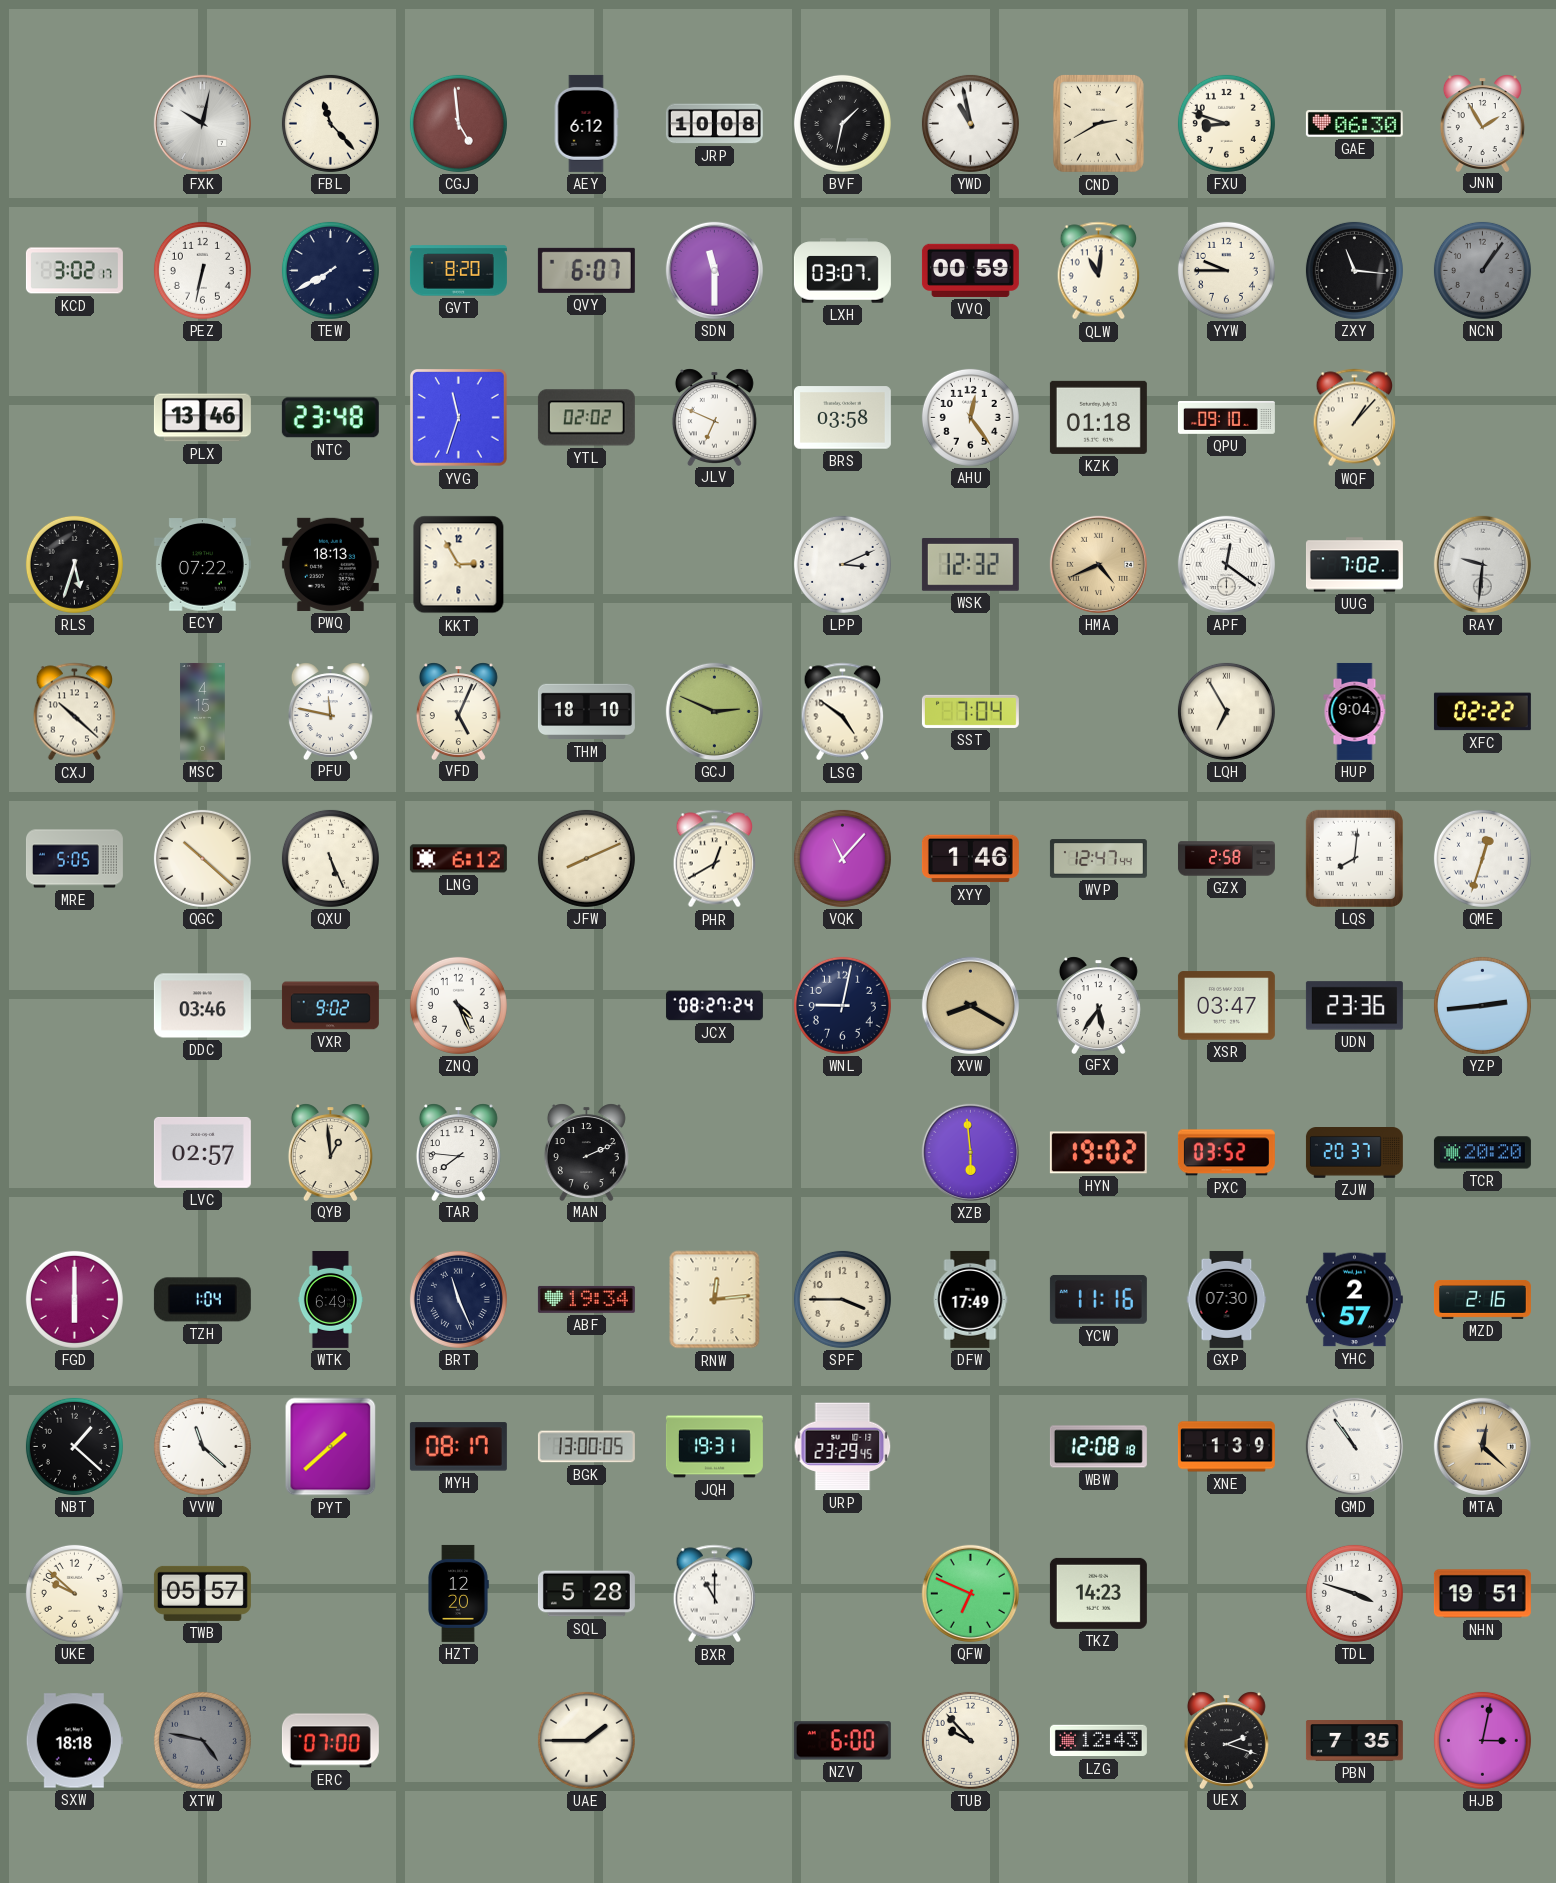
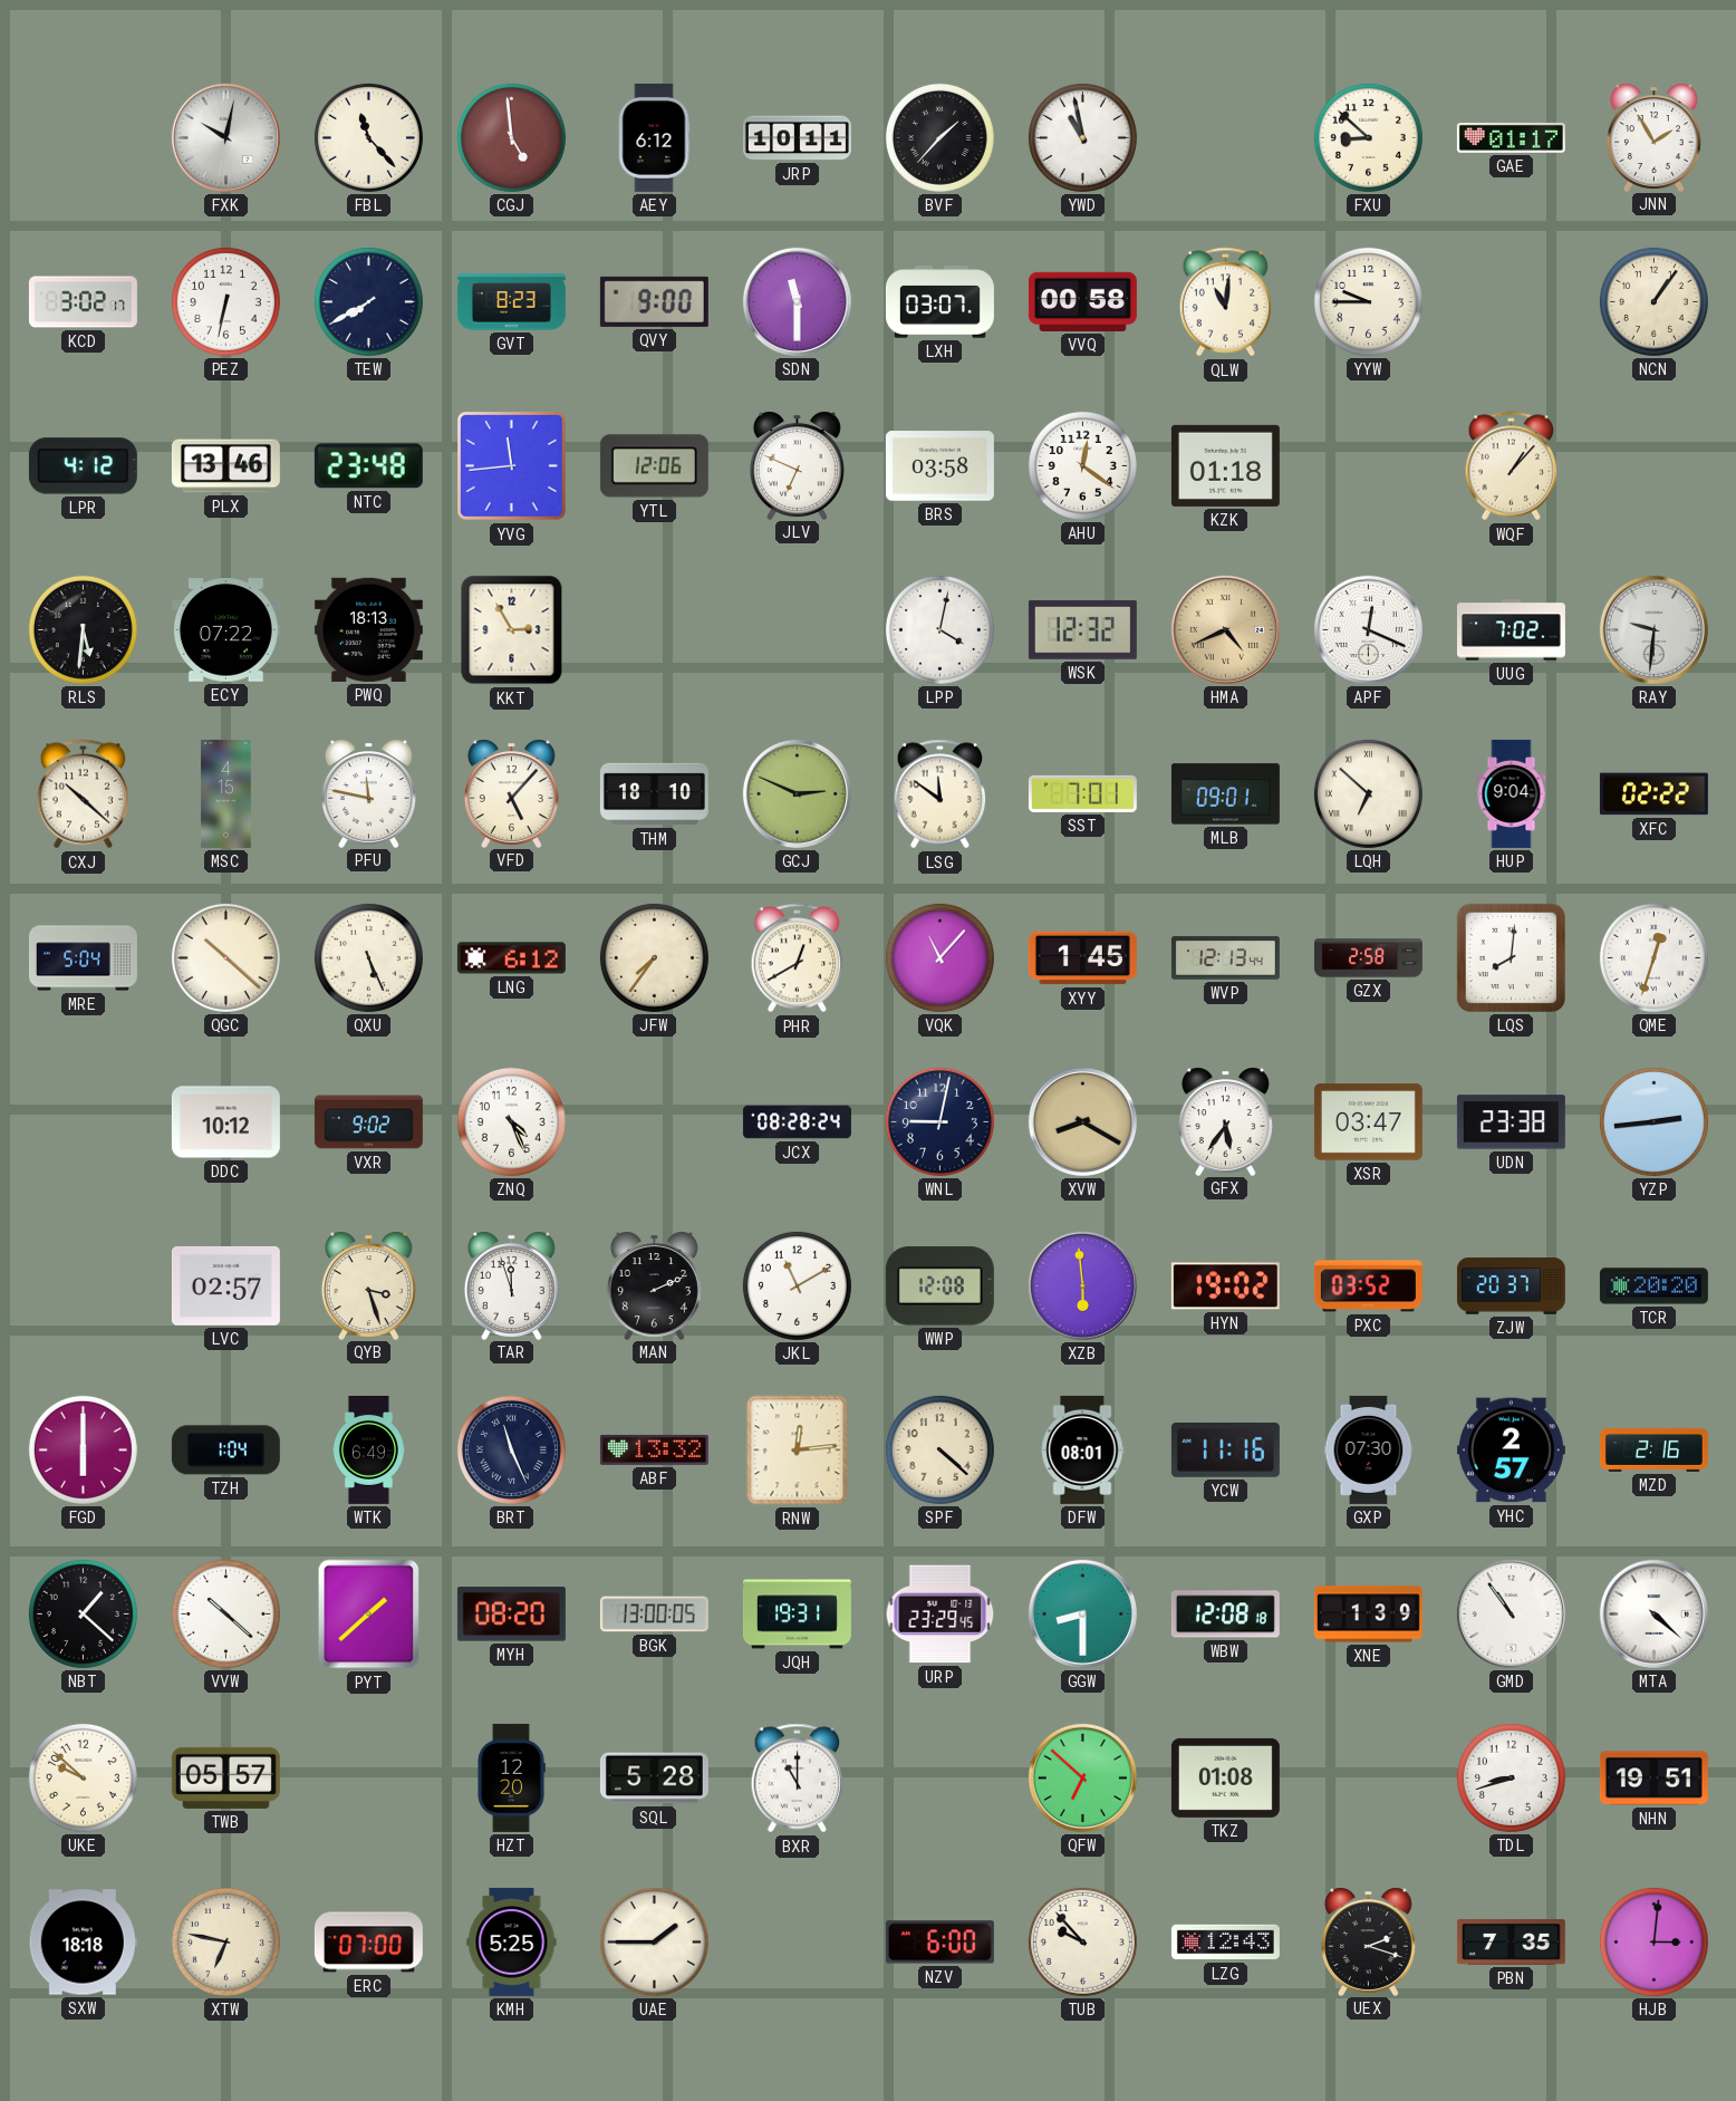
JRP: 10:08 -> 10:11
BVF: 1:32 -> 1:37
CND: 2:40 -> none
FXU: 8:48 -> 8:52
GAE: 06:30 -> 01:17
GVT: 8:20 -> 8:23
QVY: 6:07 -> 9:00
VVQ: 00:59 -> 00:58
ZXY: 11:16 -> none
NCN dial: grey -> cream
LPR: none -> 4:12
YVG: 11:33 -> 11:44
YTL: 02:02 -> 12:06
AHU: 12:24 -> 12:21
QPU: 09:10 -> none
RLS: 5:33 -> 5:31
LPP: 3:11 -> 4:02
APF: 12:21 -> 12:19
VFD: 5:04 -> 5:07
LSG: 4:51 -> 11:51
SST: 7:04 -> 7:01
MLB: none -> 09:01
LQH: 6:55 -> 6:52
MRE: 5:05 -> 5:04
JFW: 8:11 -> 7:36
XYY: 1:46 -> 1:45
WVP: 12:47 -> 12:13
DDC: 03:46 -> 10:12
JCX: 08:27 -> 08:28
UDN: 23:36 -> 23:38
QYB: 12:59 -> 3:27
TAR: 7:46 -> 11:57
JKL: none -> 11:10
WWP: none -> 12:08
ABF: 19:34 -> 13:32
SPF: 3:45 -> 4:22
DFW: 17:49 -> 08:01
VVW: 11:22 -> 10:22
MYH: 08:17 -> 08:20
GGW: none -> 8:30
MTA: 12:22 -> 4:22
MTA dial: champagne -> white
QFW: 6:49 -> 6:52
TKZ: 14:23 -> 01:08
TDL: 3:48 -> 8:42
XTW: 4:47 -> 6:47
XTW dial: grey -> cream
KMH: none -> 5:25
HJB: 3:02 -> 3:01
